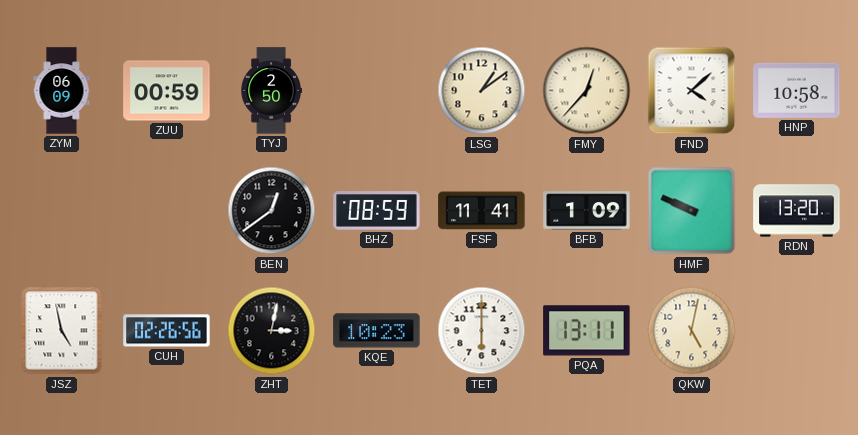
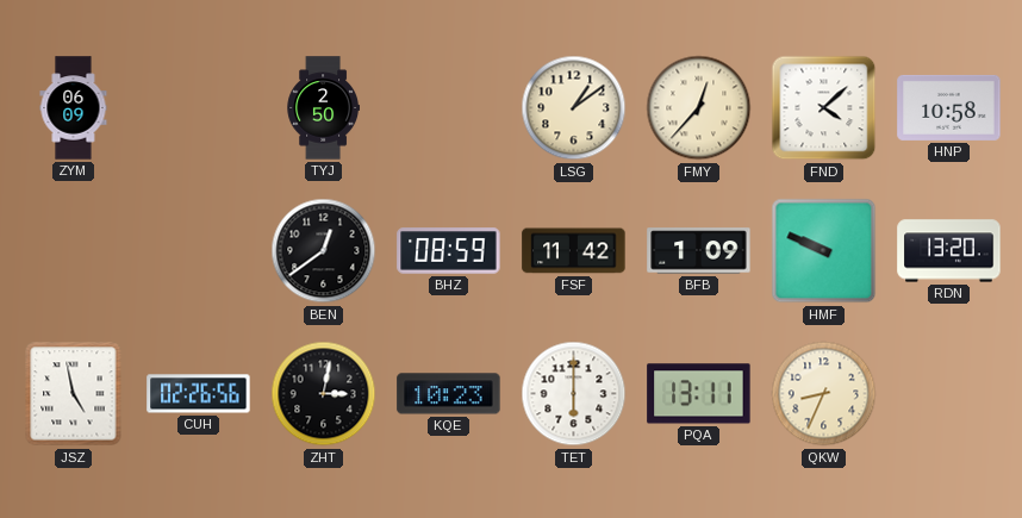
ZUU: 00:59 -> none
FSF: 11:41 -> 11:42
QKW: 5:02 -> 8:34
